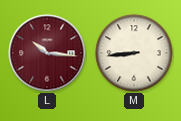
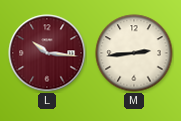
M: 8:44 -> 2:44
